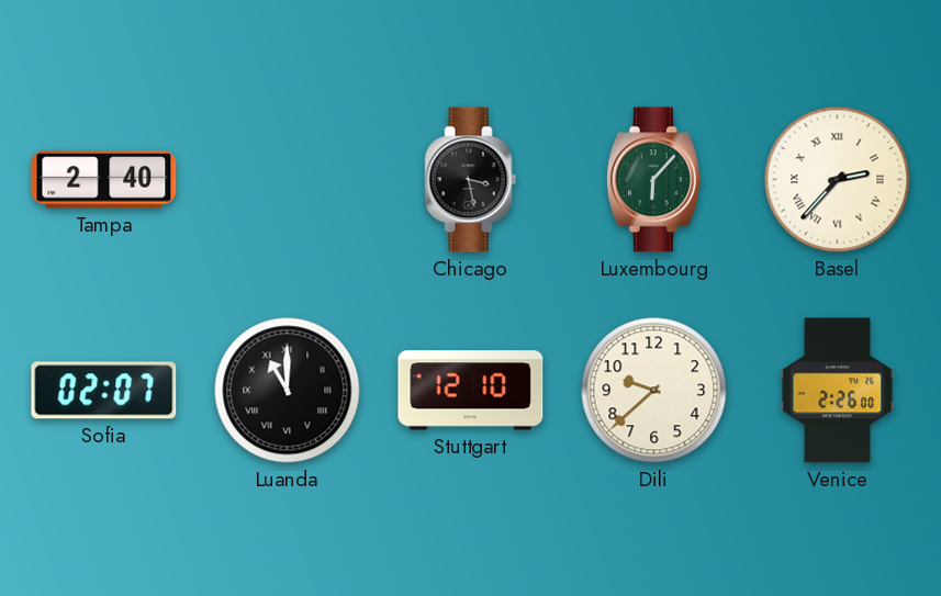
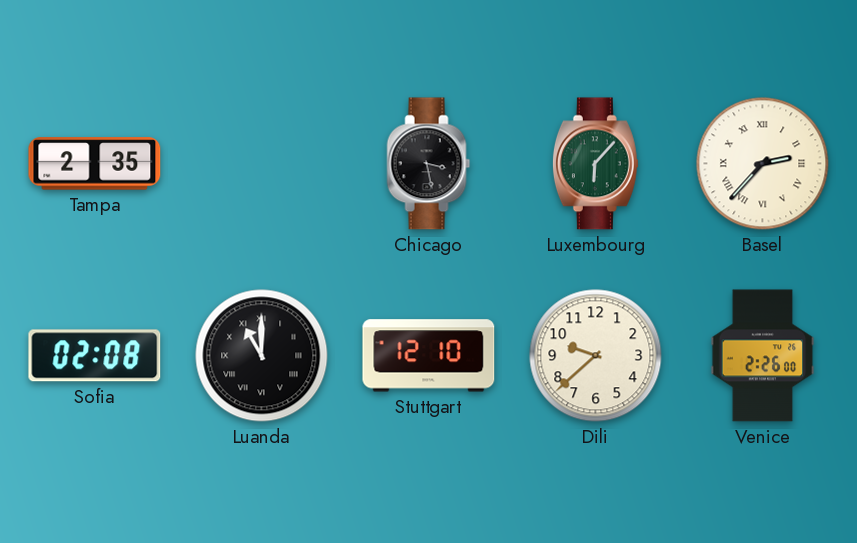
Tampa: 2:40 -> 2:35
Sofia: 02:07 -> 02:08
